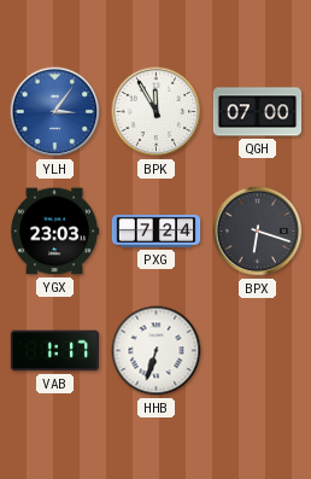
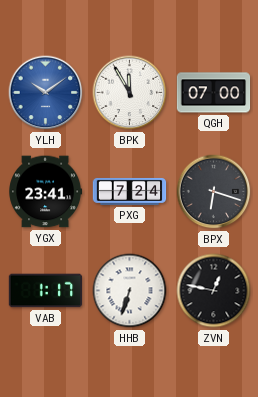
YLH: 3:06 -> 10:09
YGX: 23:03 -> 23:41
ZVN: none -> 12:47
